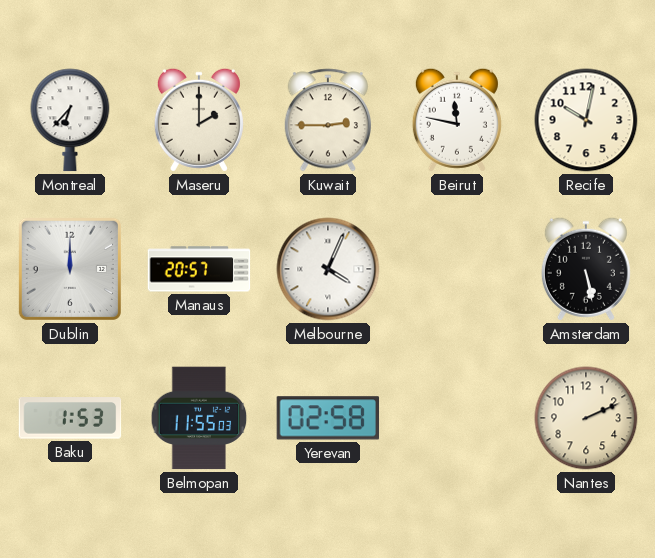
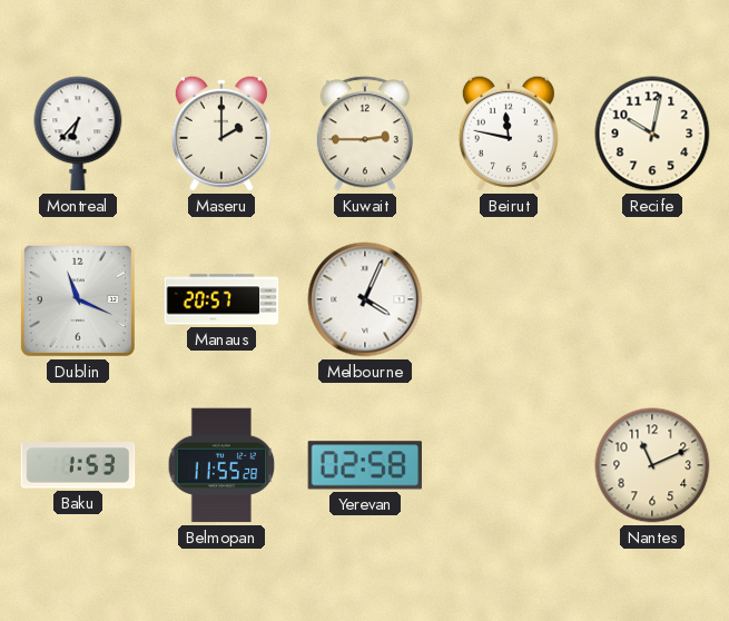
Dublin: 12:00 -> 11:19
Amsterdam: 5:28 -> none
Belmopan: 11:55:03 -> 11:55:28
Nantes: 2:11 -> 11:11
